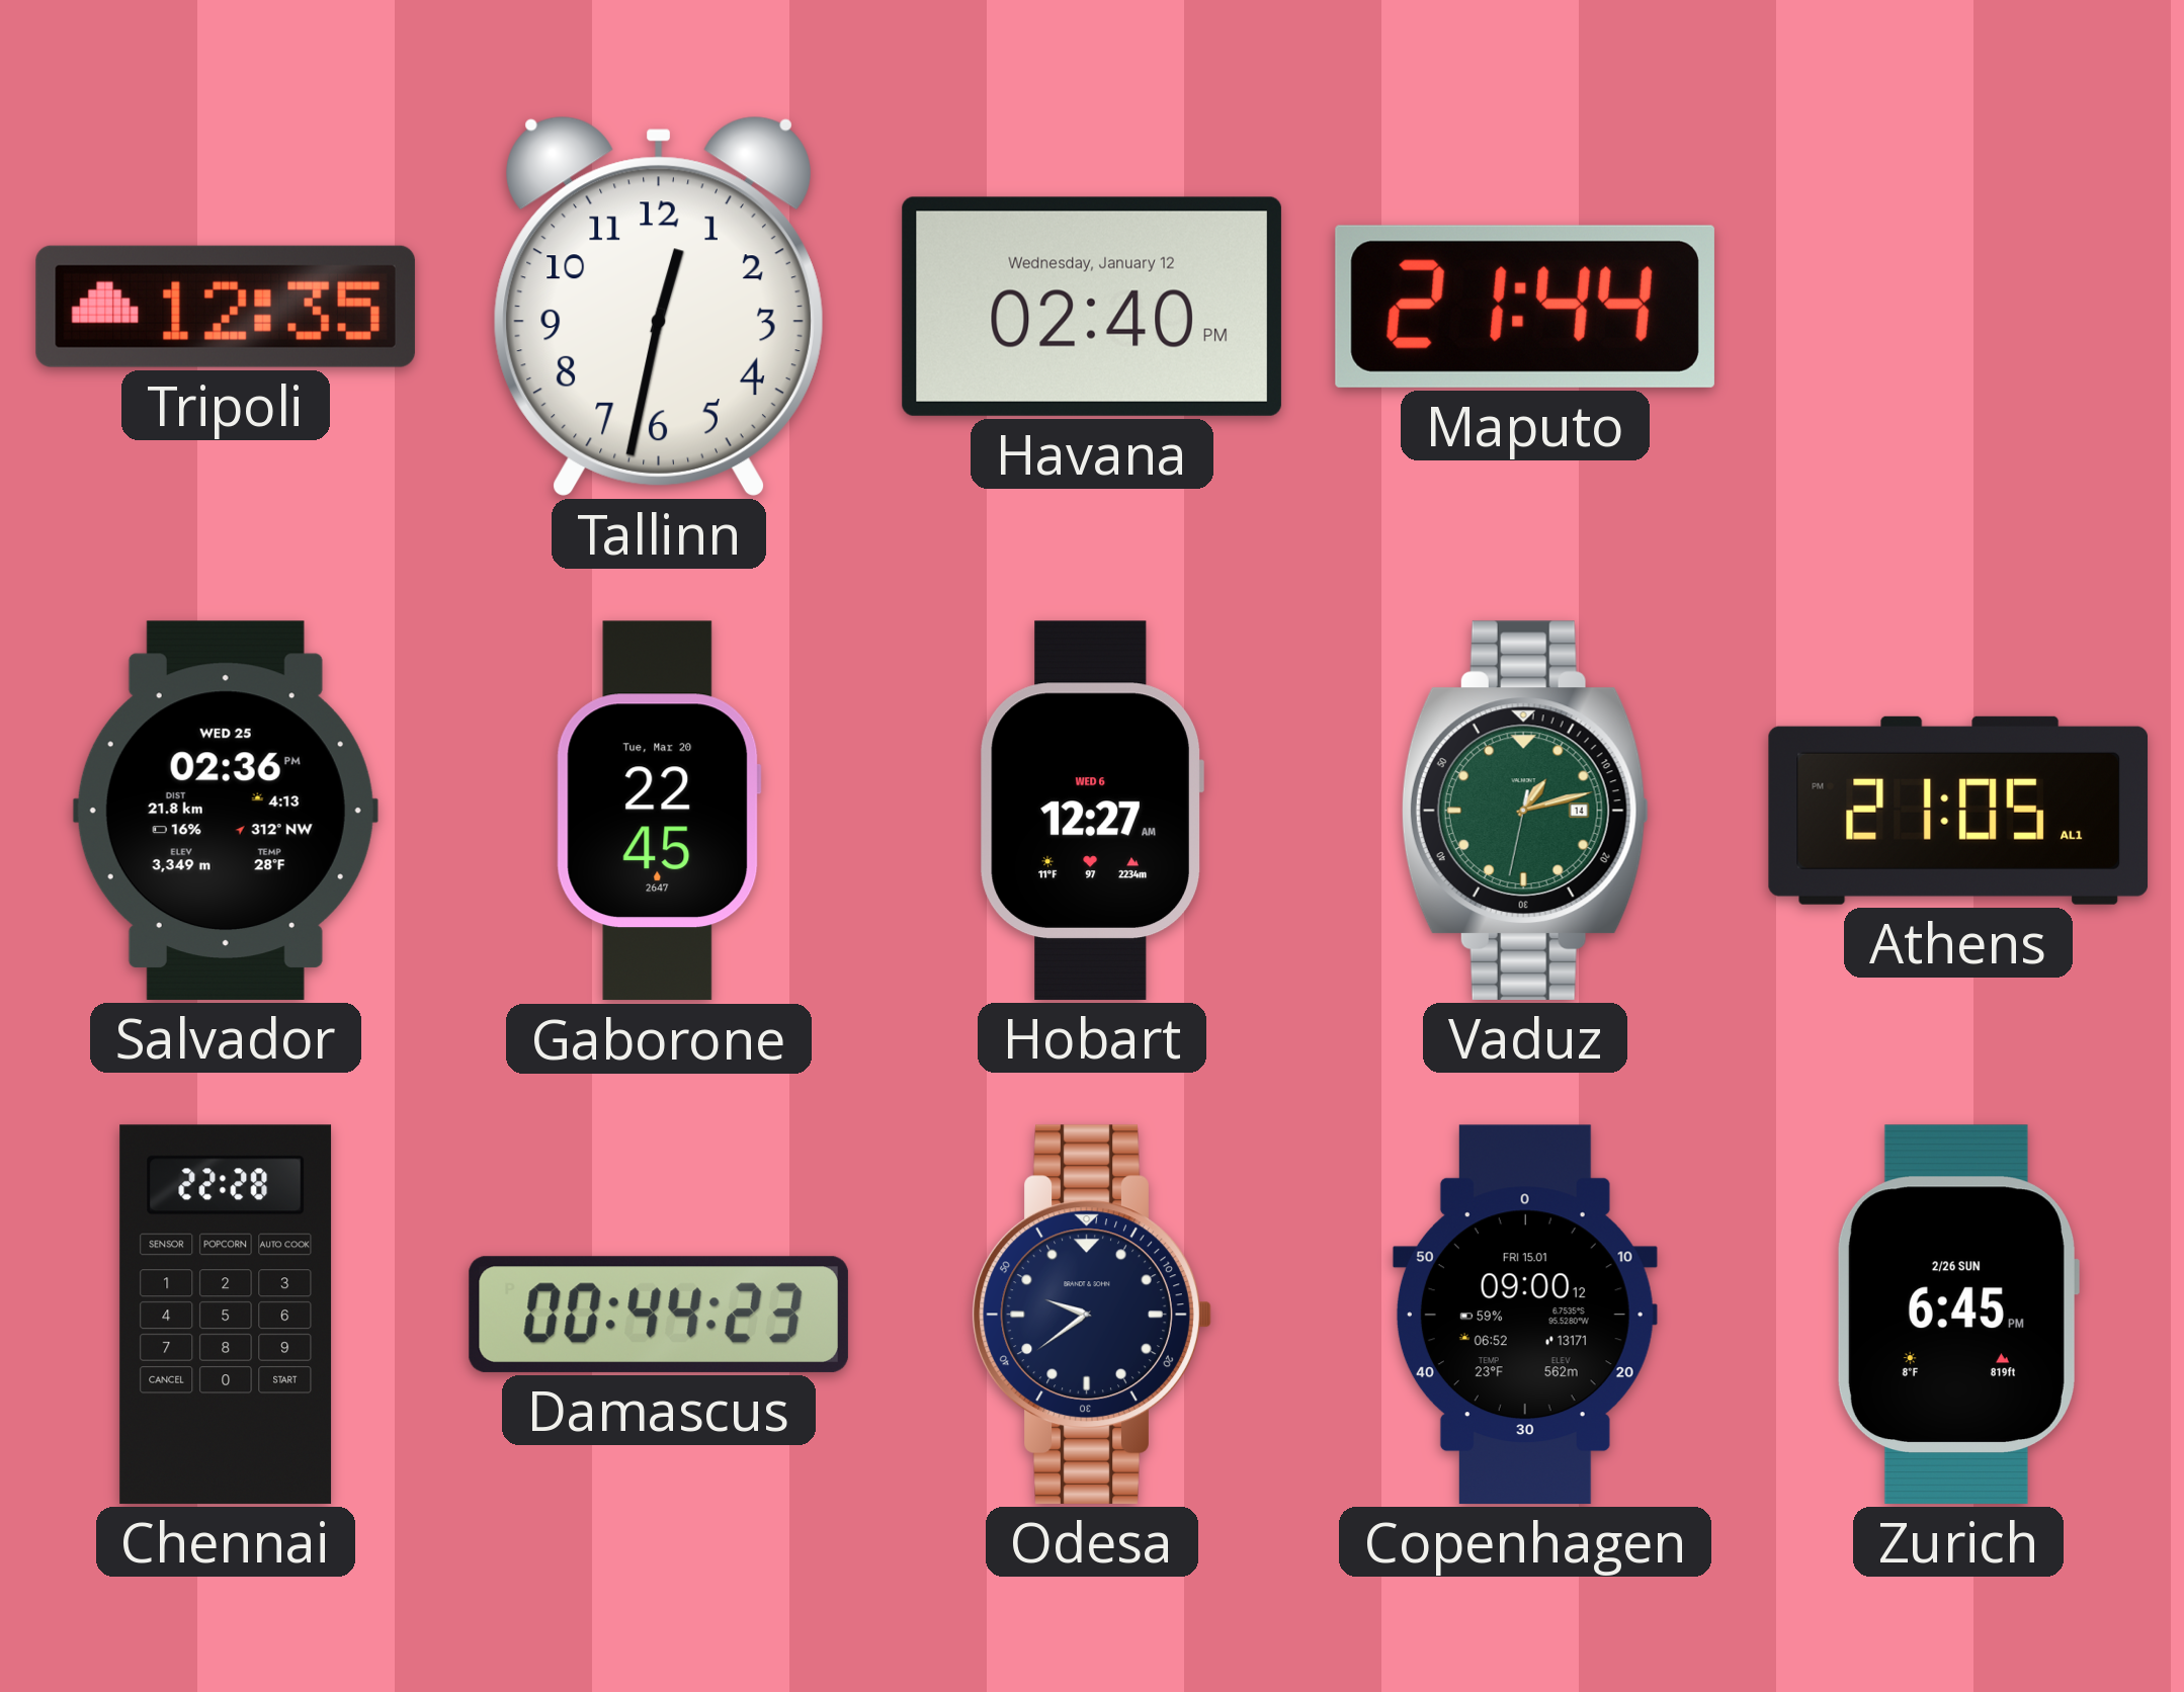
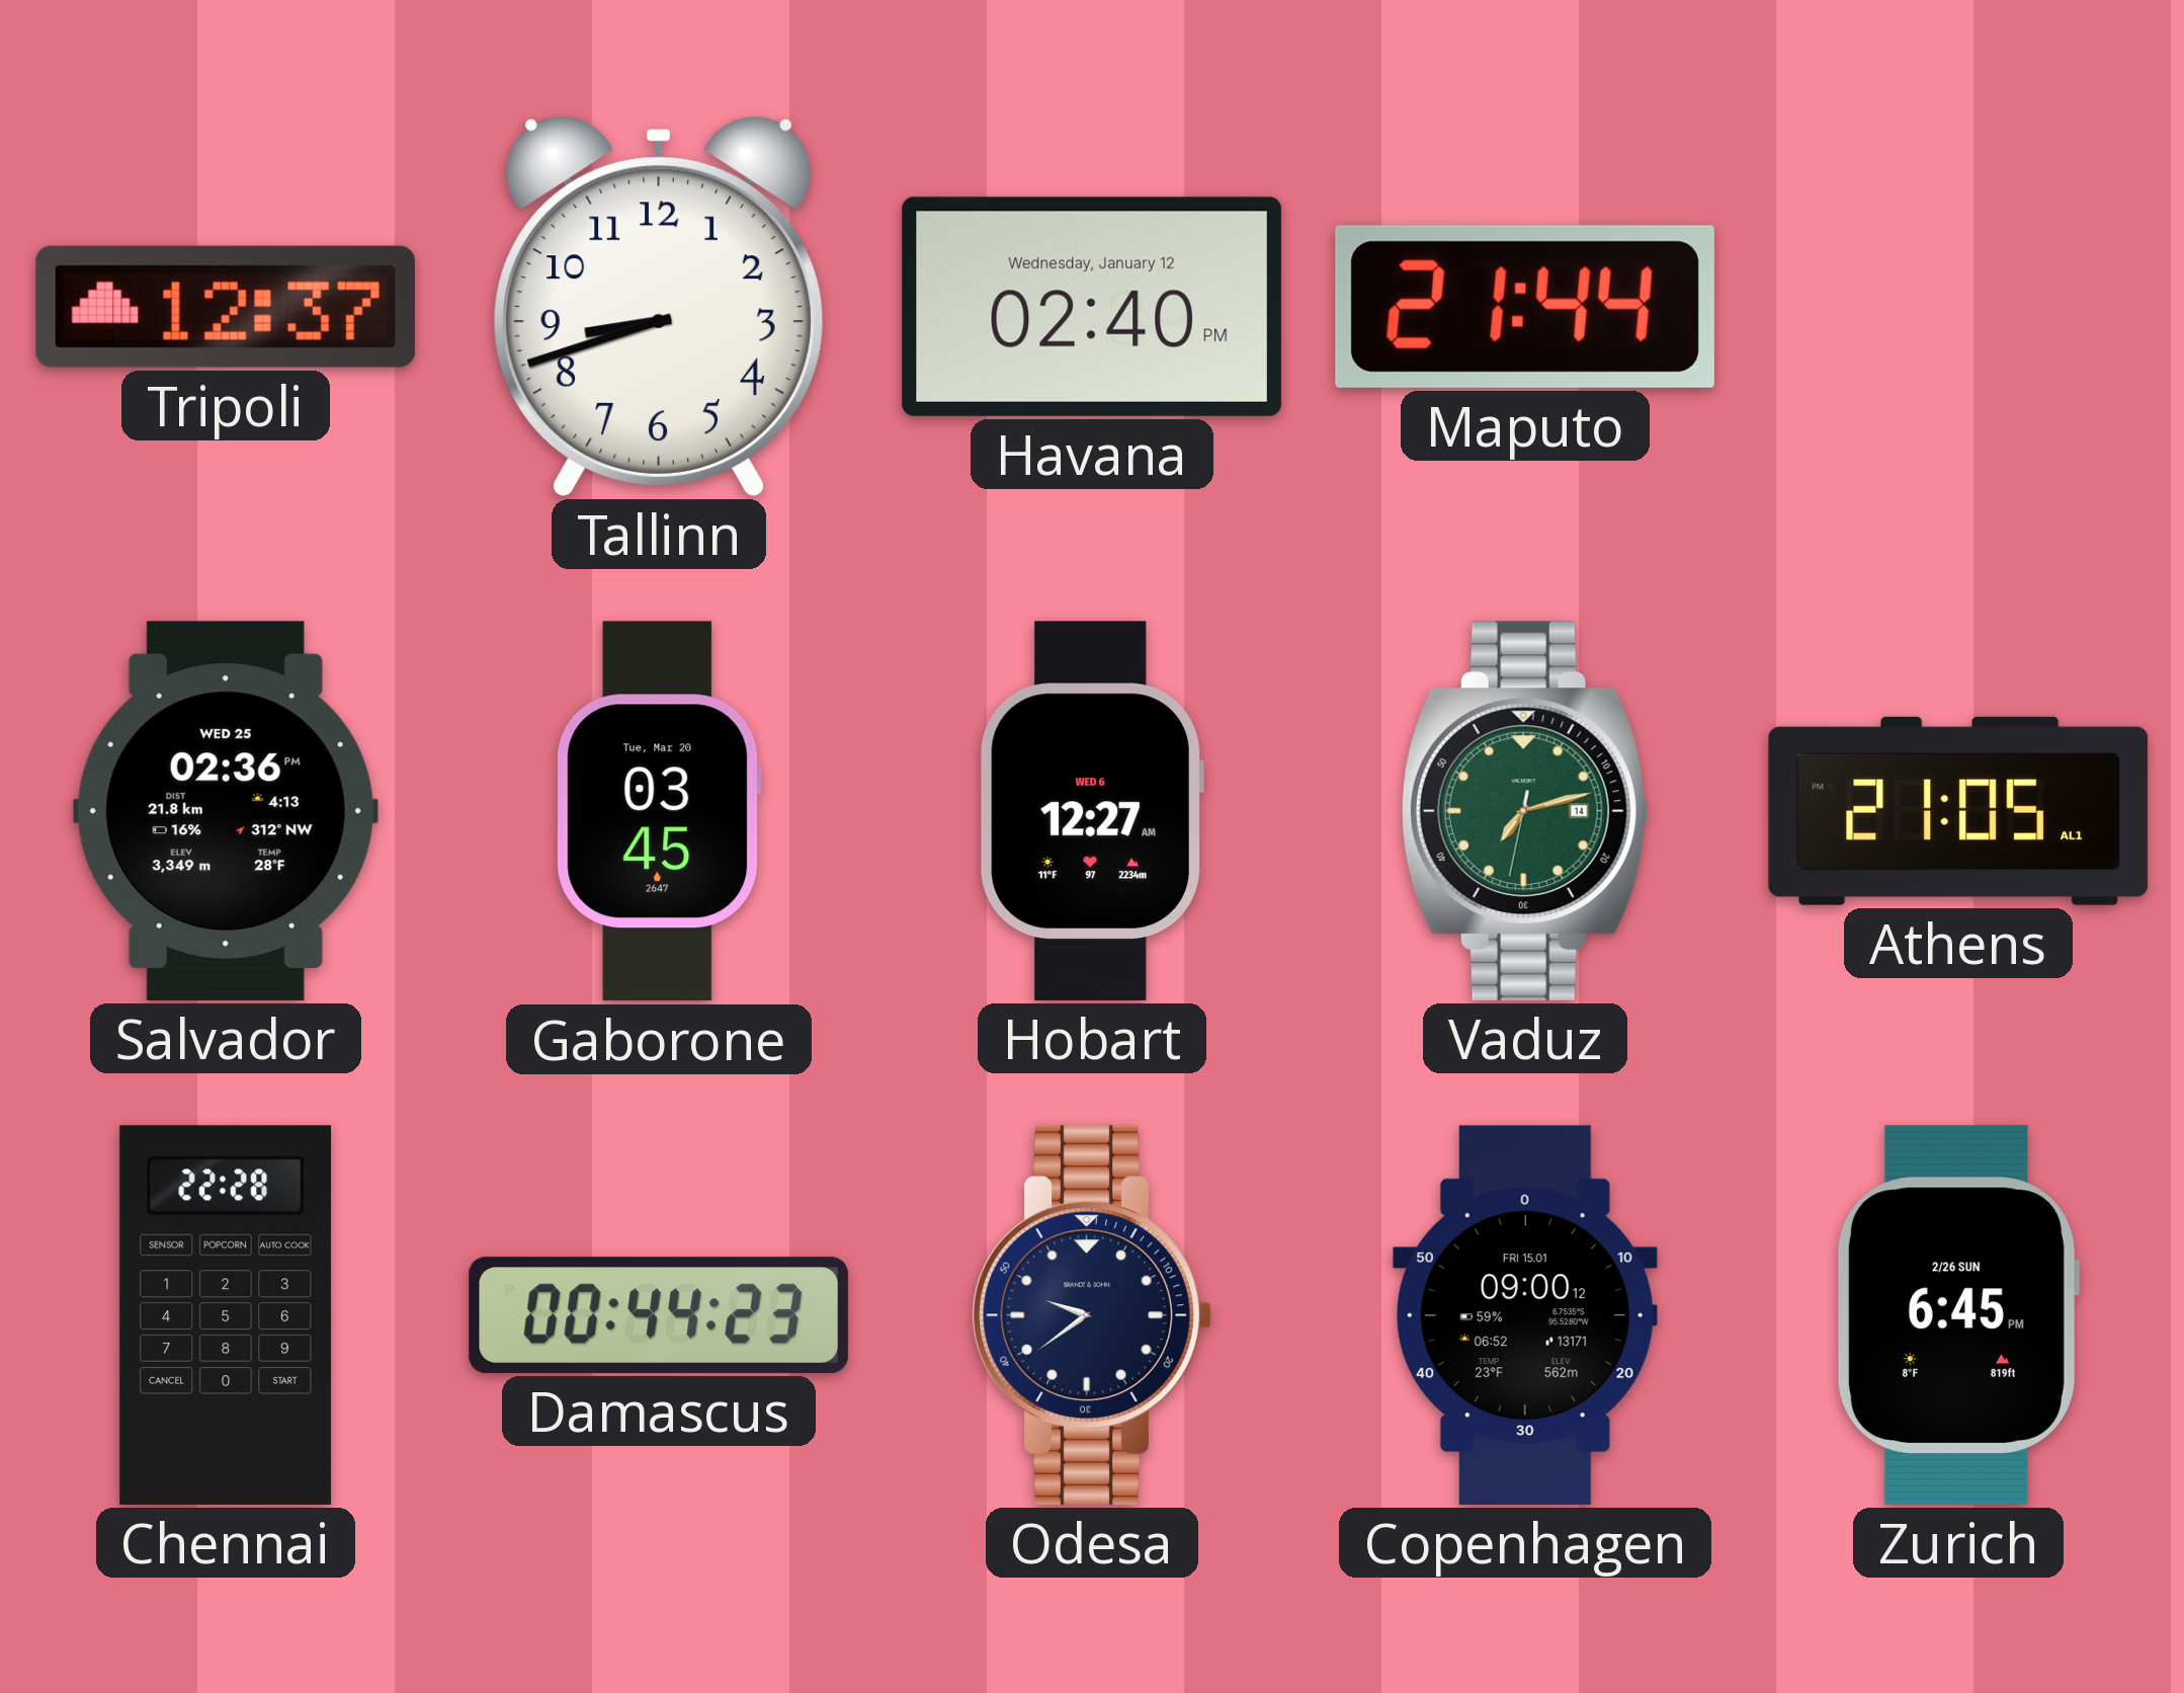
Tripoli: 12:35 -> 12:37
Tallinn: 12:32 -> 8:42
Gaborone: 22:45 -> 03:45
Vaduz: 1:12 -> 7:12
